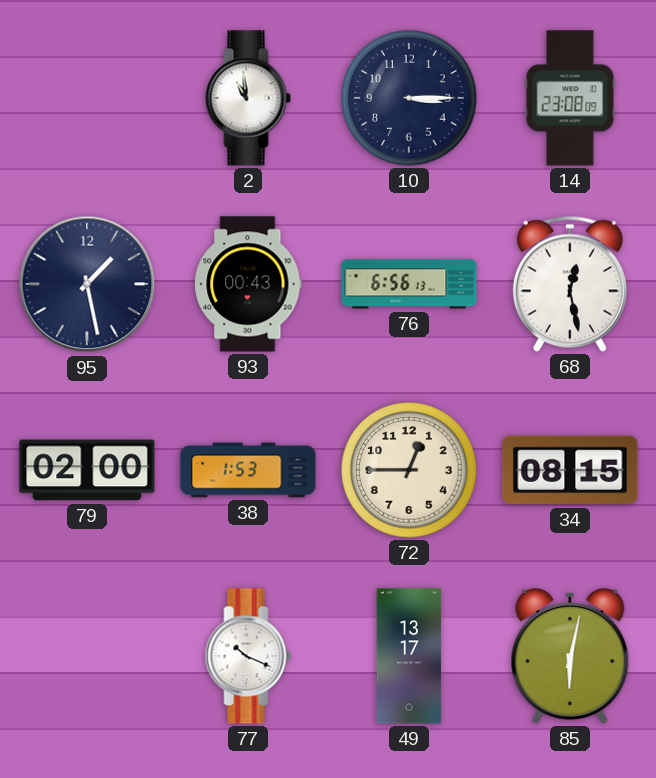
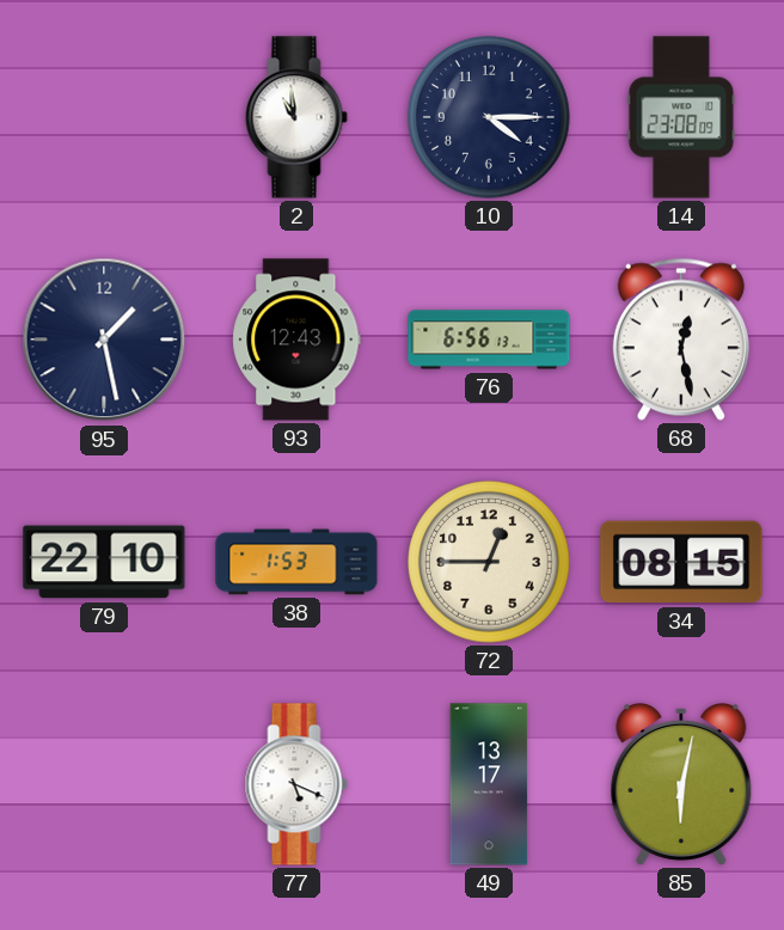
10: 3:15 -> 4:15
93: 00:43 -> 12:43
79: 02:00 -> 22:10
77: 10:19 -> 5:19
